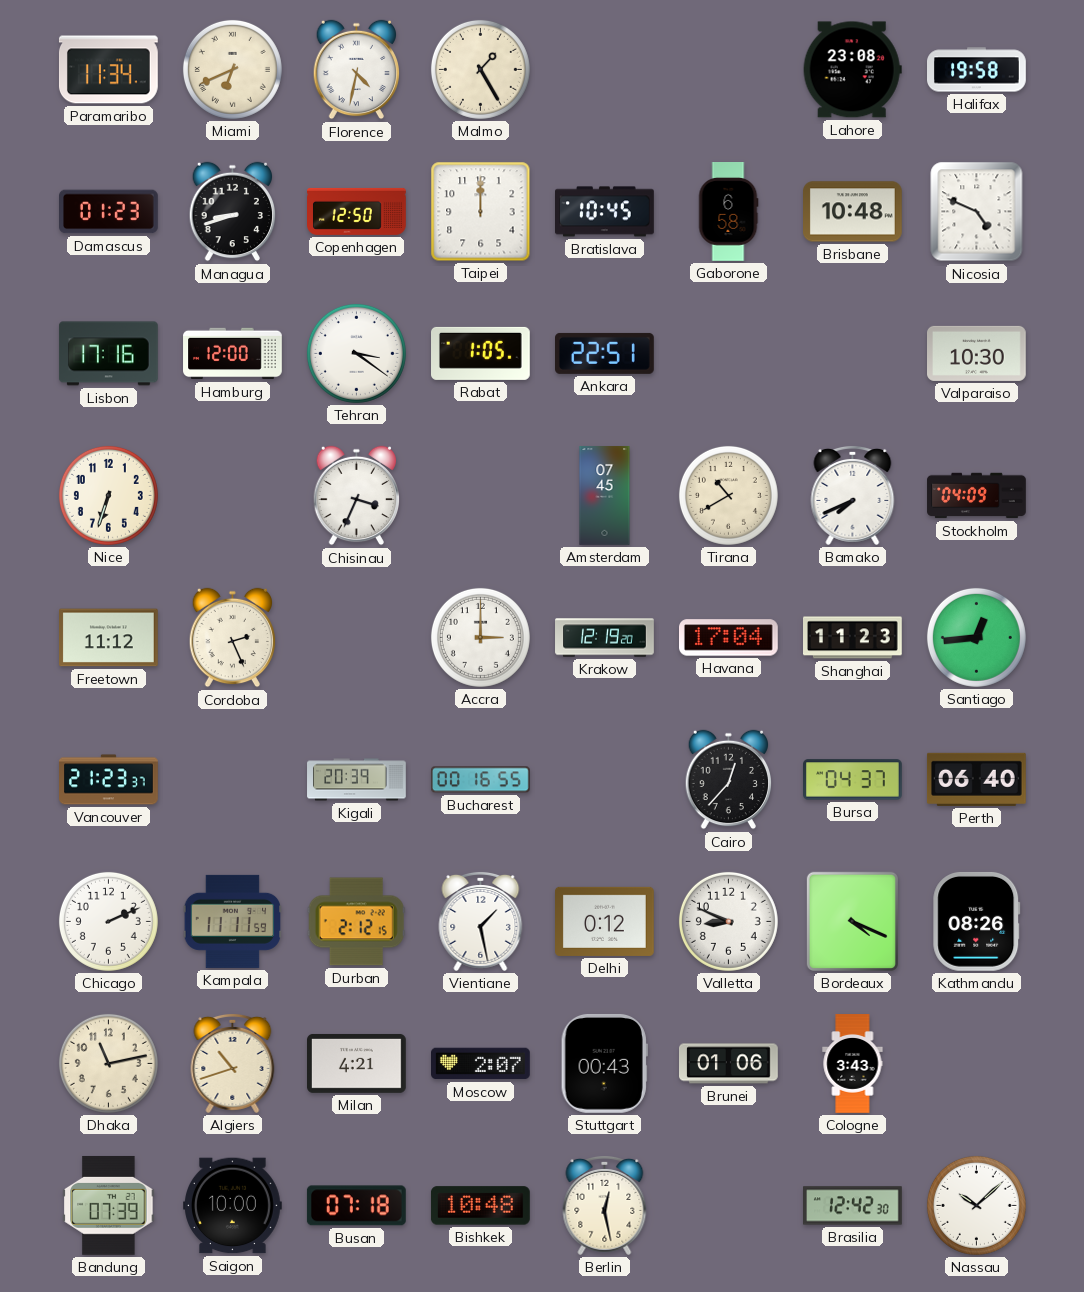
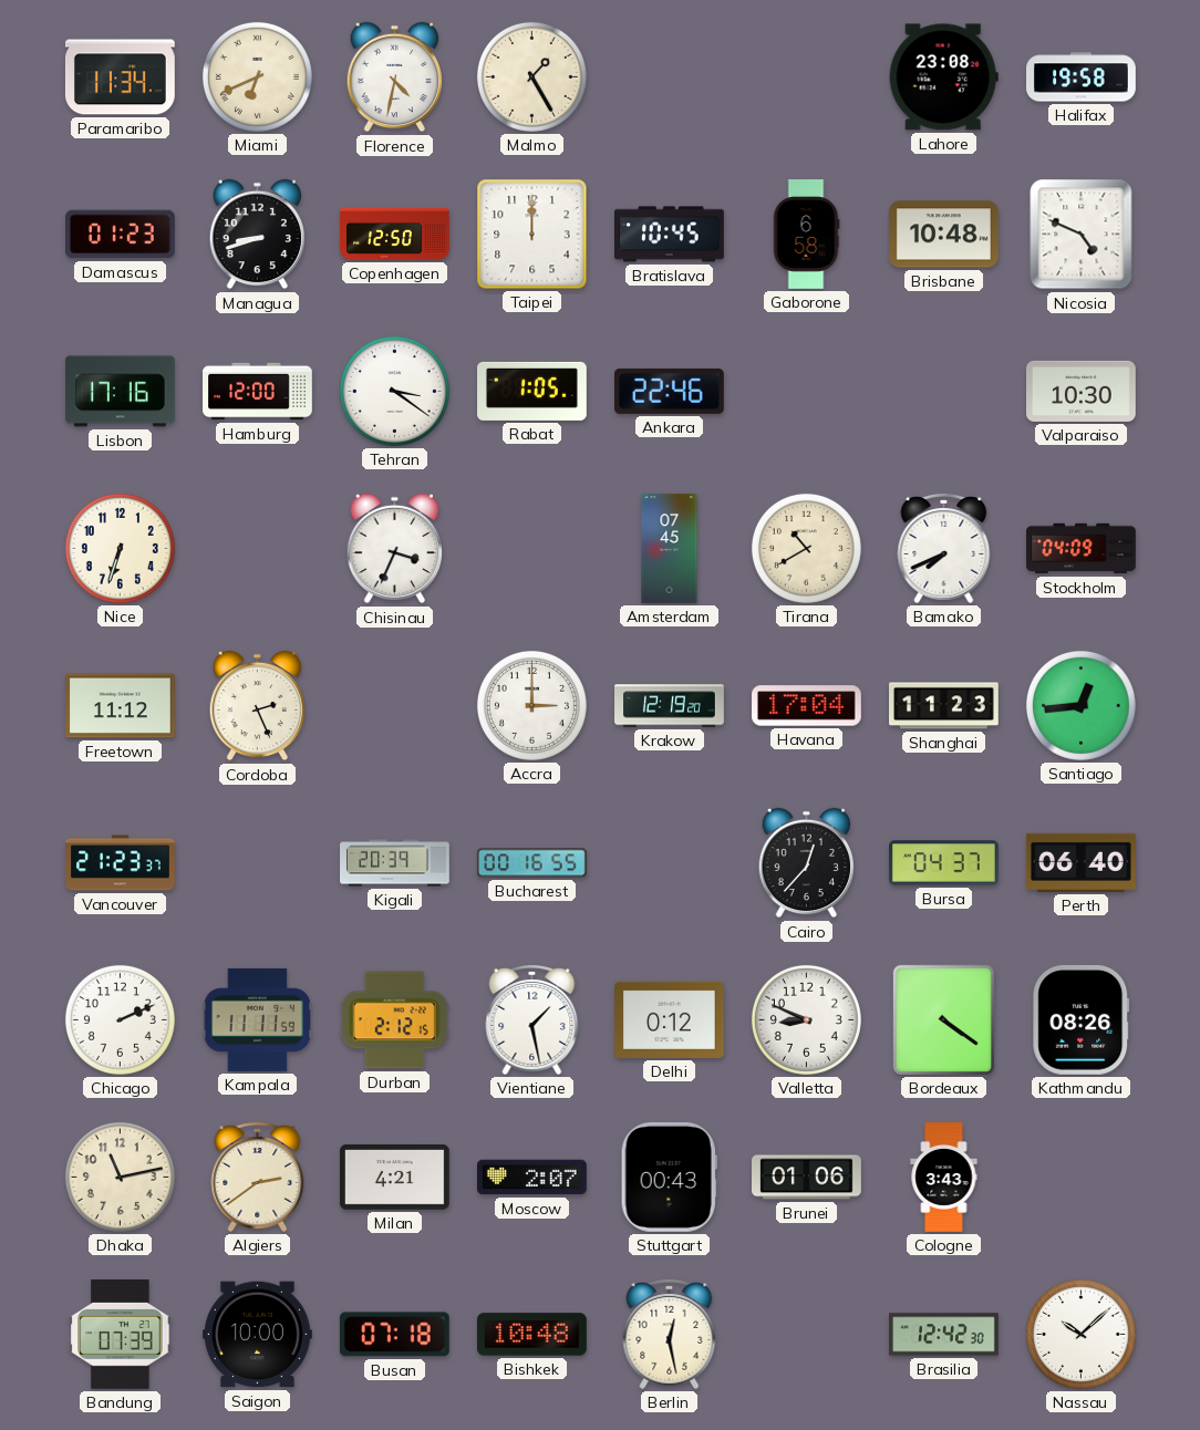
Ankara: 22:51 -> 22:46
Bordeaux: 4:19 -> 4:21
Algiers: 10:42 -> 2:39
